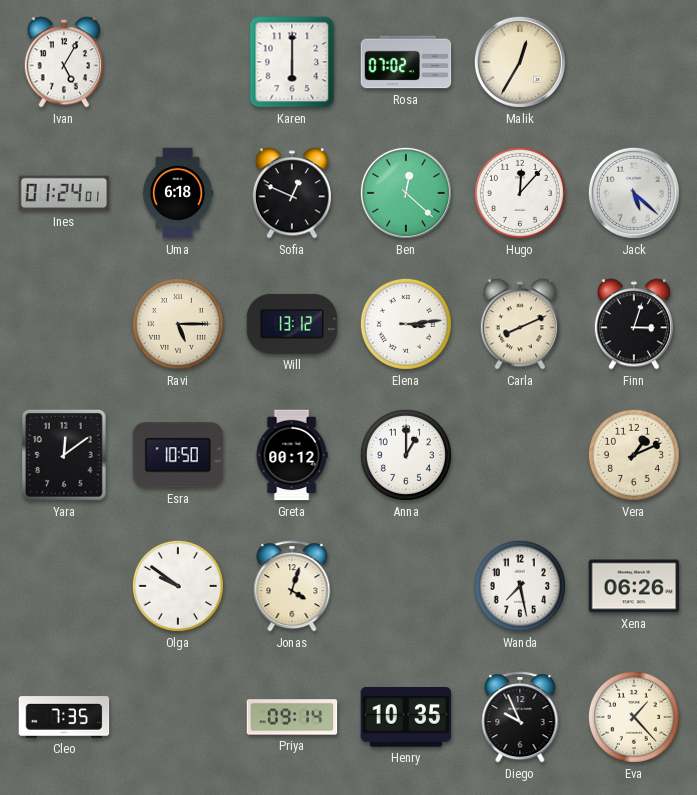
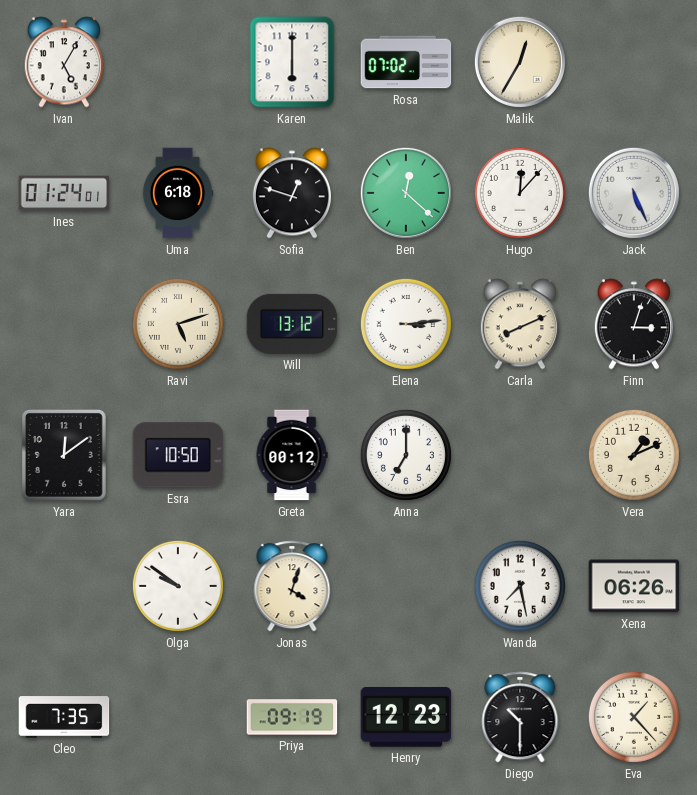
Sofia: 12:49 -> 12:48
Jack: 5:22 -> 5:26
Ravi: 5:15 -> 5:12
Anna: 1:00 -> 7:00
Priya: 09:14 -> 09:19
Henry: 10:35 -> 12:23
Diego: 9:56 -> 10:30
